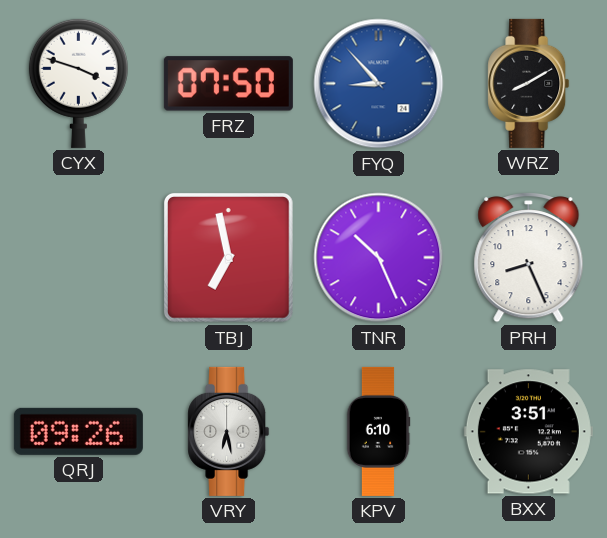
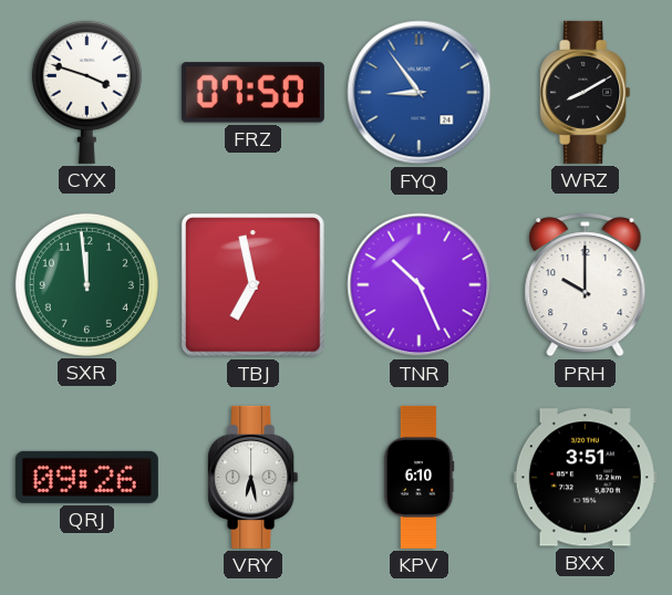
FYQ: 8:53 -> 8:54
SXR: none -> 11:59
PRH: 8:26 -> 10:00
